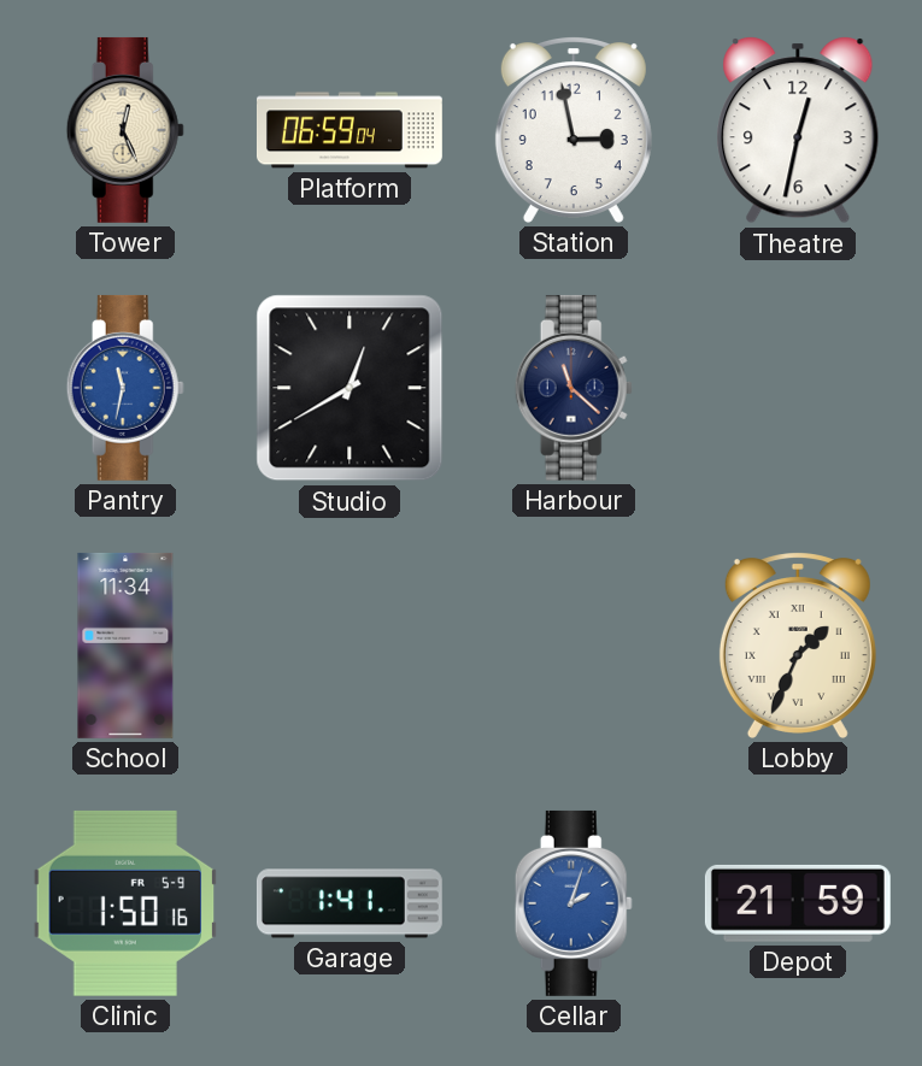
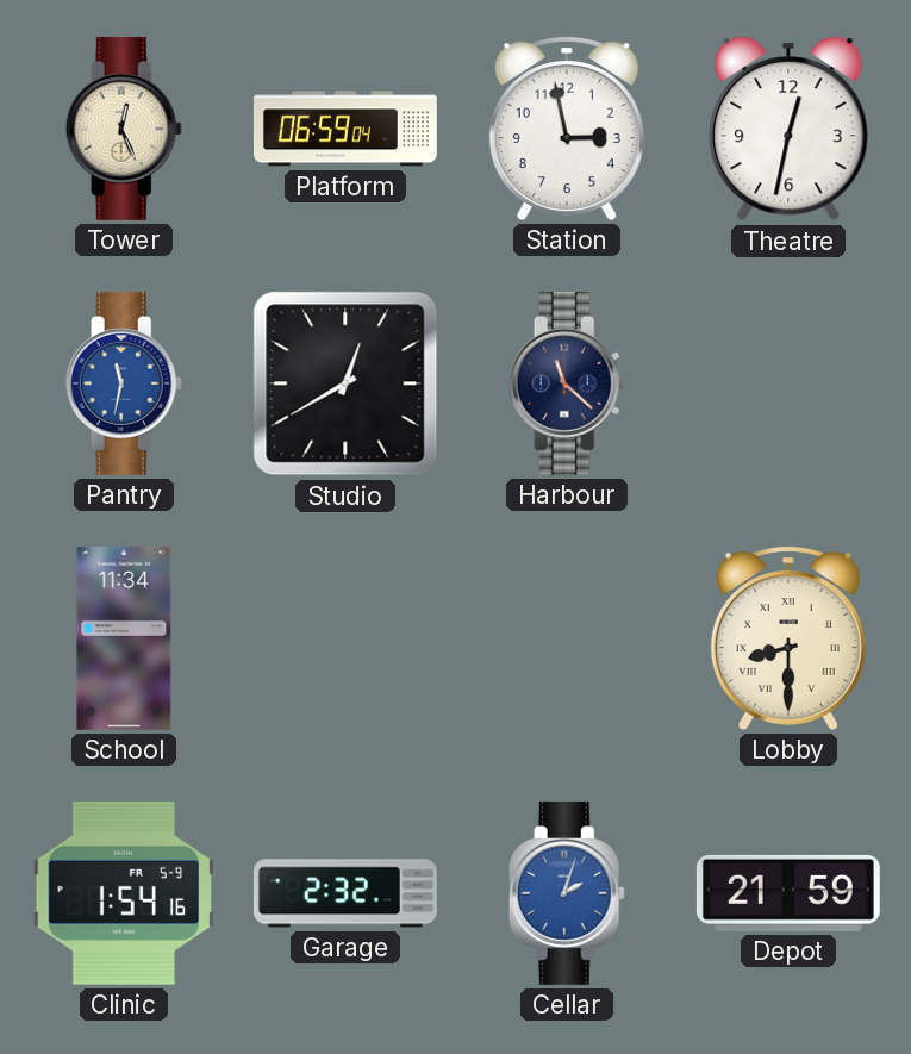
Lobby: 1:34 -> 8:30
Clinic: 1:50 -> 1:54
Garage: 1:41 -> 2:32
